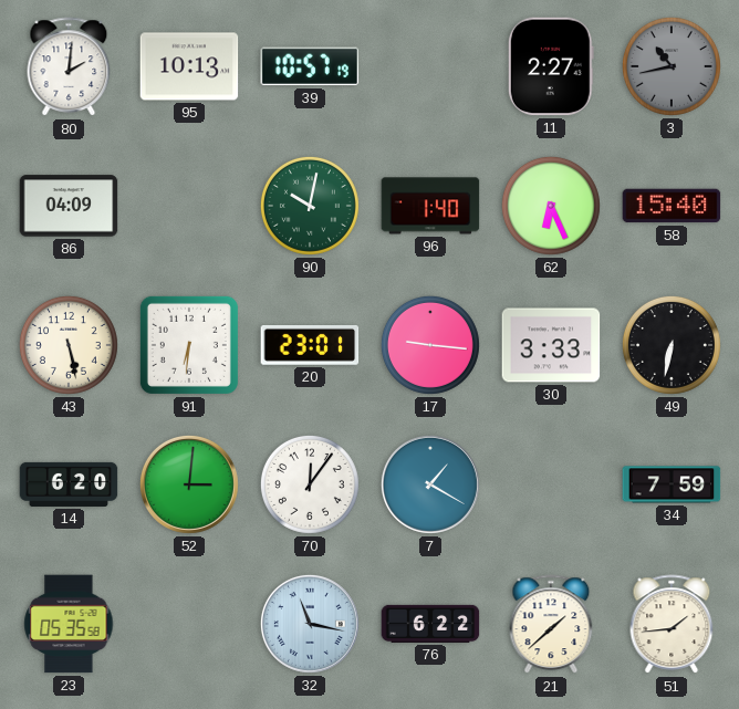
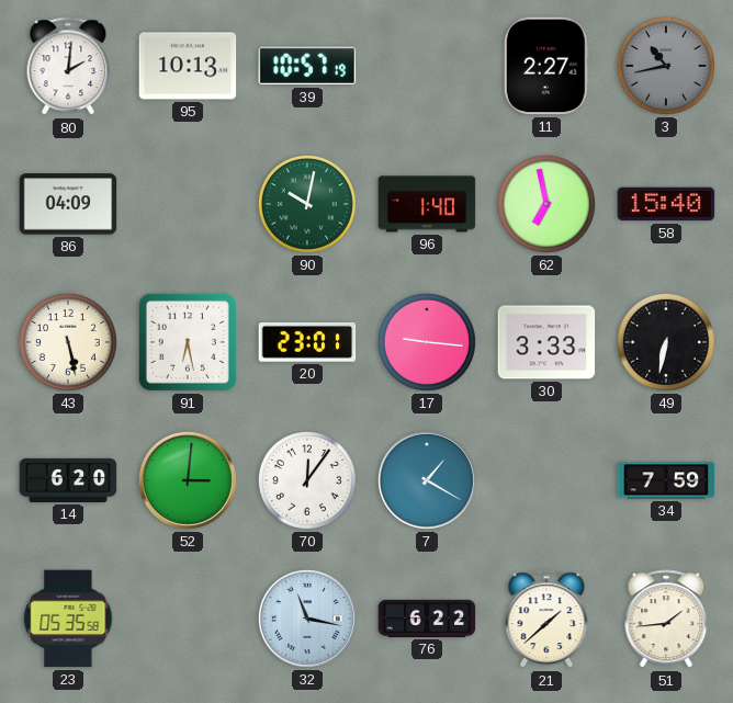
62: 6:26 -> 6:58
91: 6:31 -> 6:28
